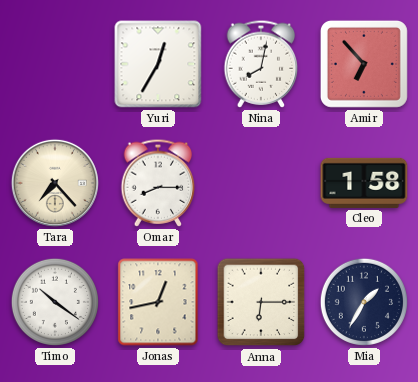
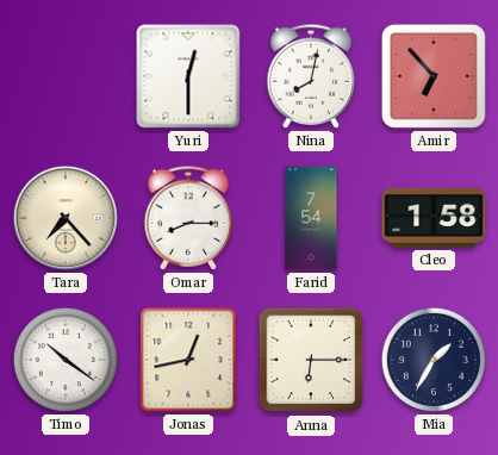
Yuri: 12:35 -> 12:30
Farid: none -> 7:54
